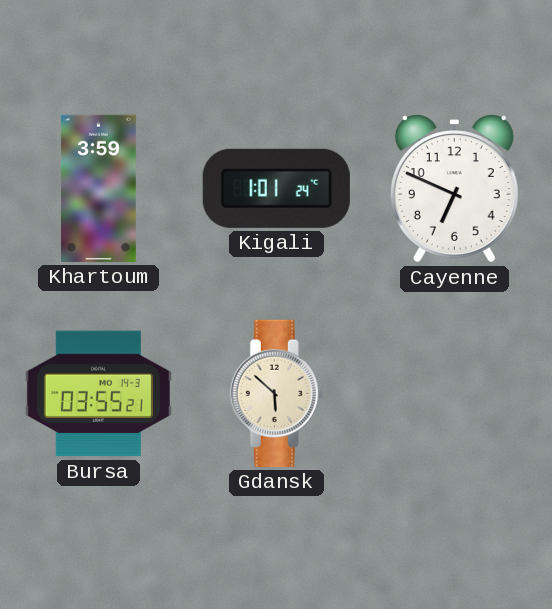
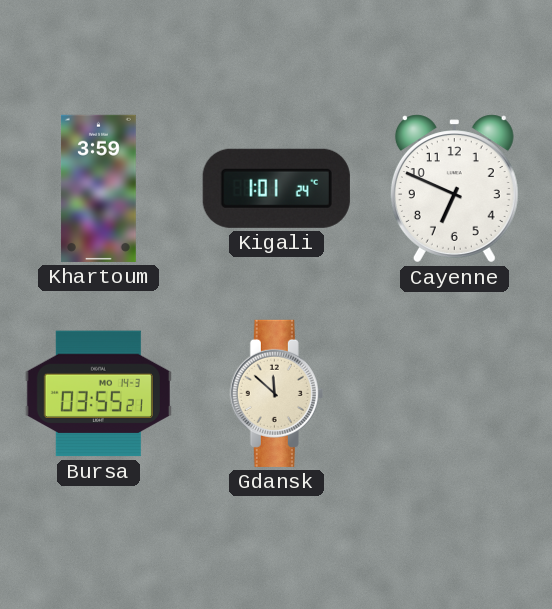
Gdansk: 5:52 -> 11:52
